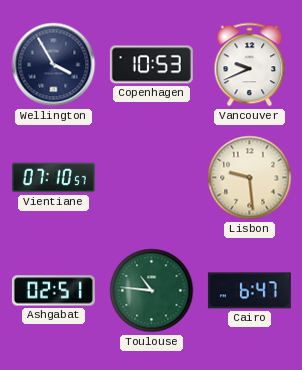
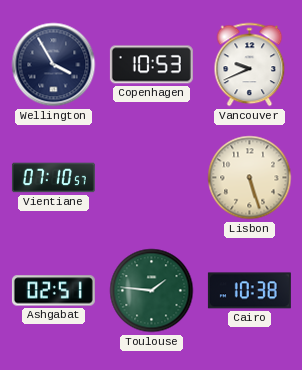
Lisbon: 9:29 -> 5:27
Toulouse: 10:46 -> 1:46
Cairo: 6:47 -> 10:38
